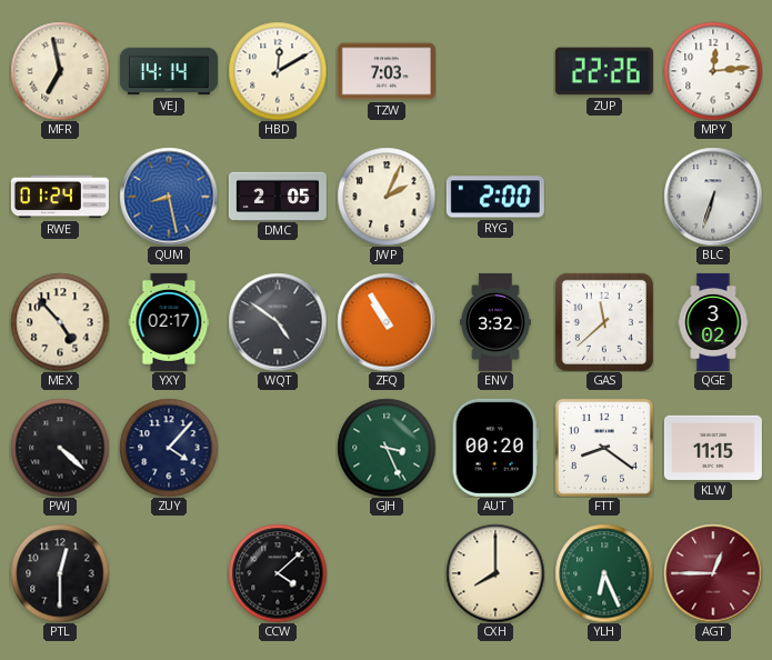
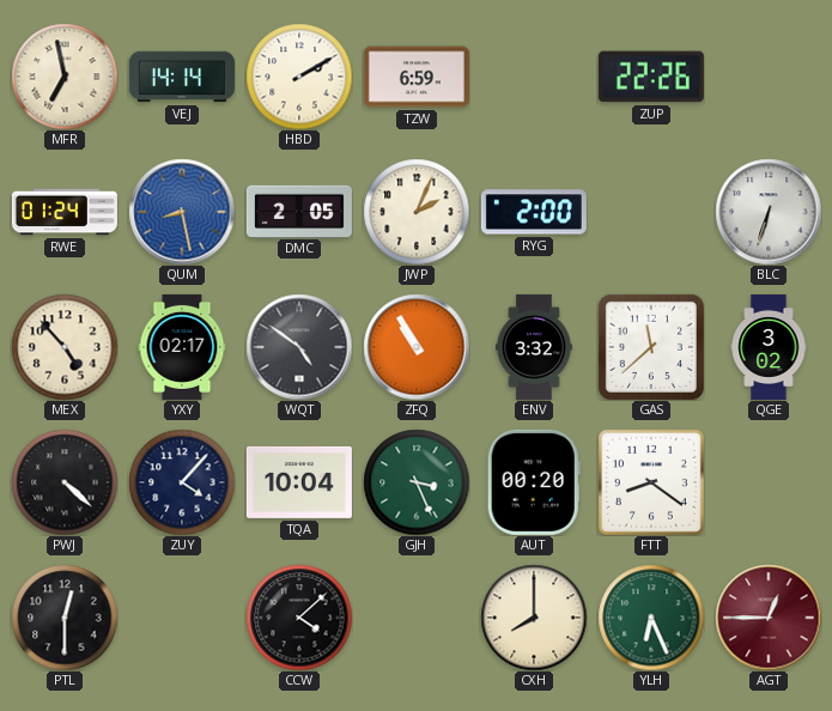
HBD: 12:10 -> 2:10
TZW: 7:03 -> 6:59
MPY: 12:14 -> none
TQA: none -> 10:04
KLW: 11:15 -> none
